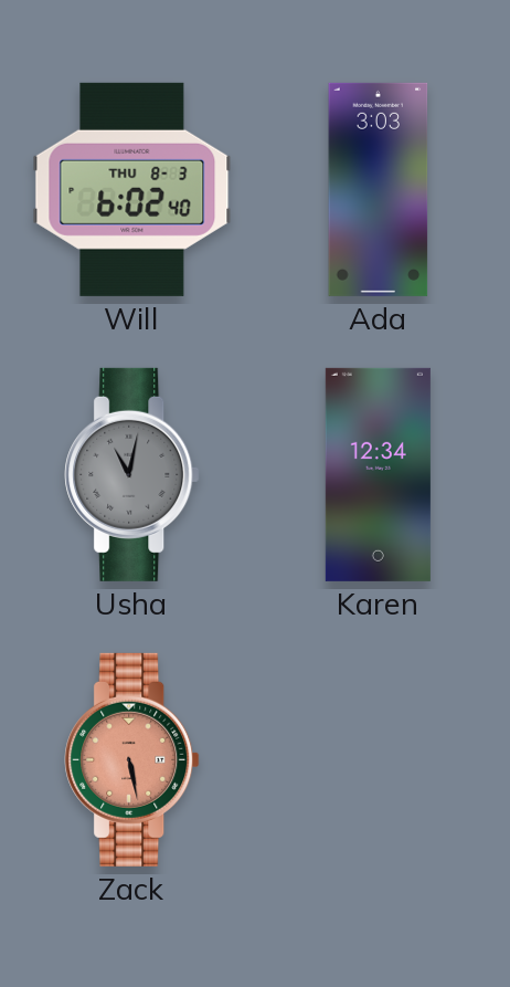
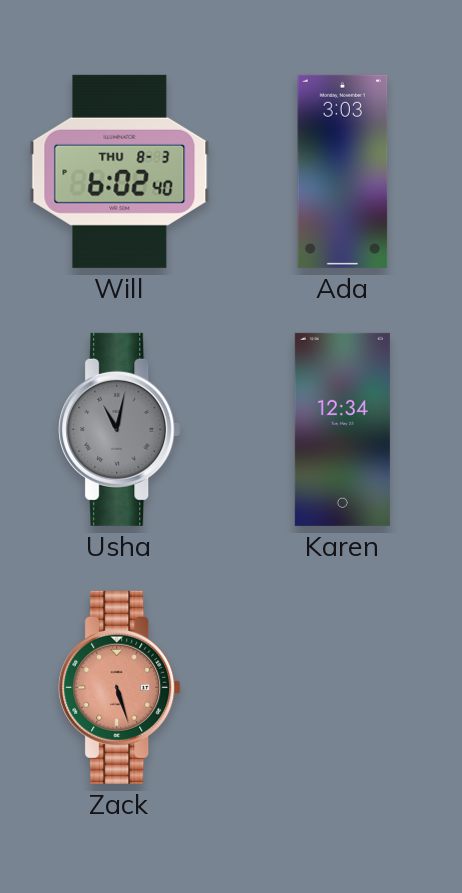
Zack: 5:28 -> 5:27
